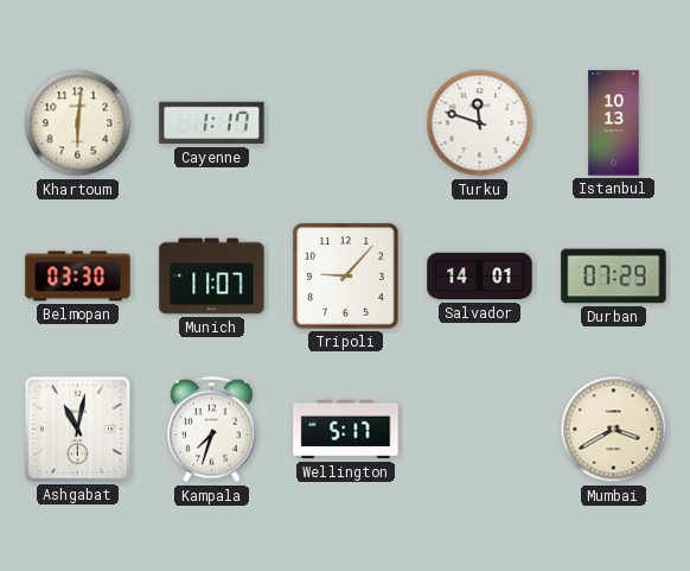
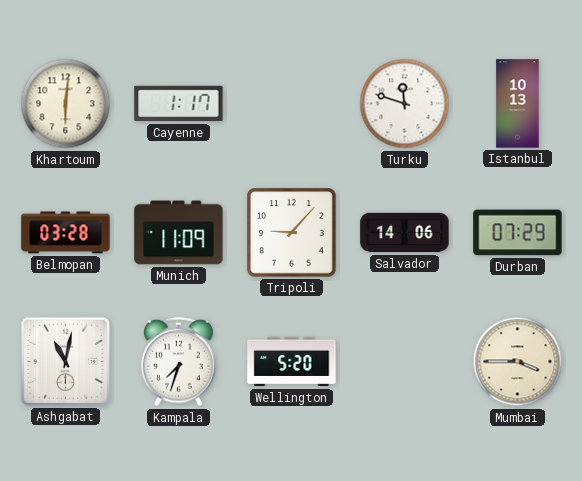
Belmopan: 03:30 -> 03:28
Munich: 11:07 -> 11:09
Salvador: 14:01 -> 14:06
Wellington: 5:17 -> 5:20
Mumbai: 3:40 -> 3:45
